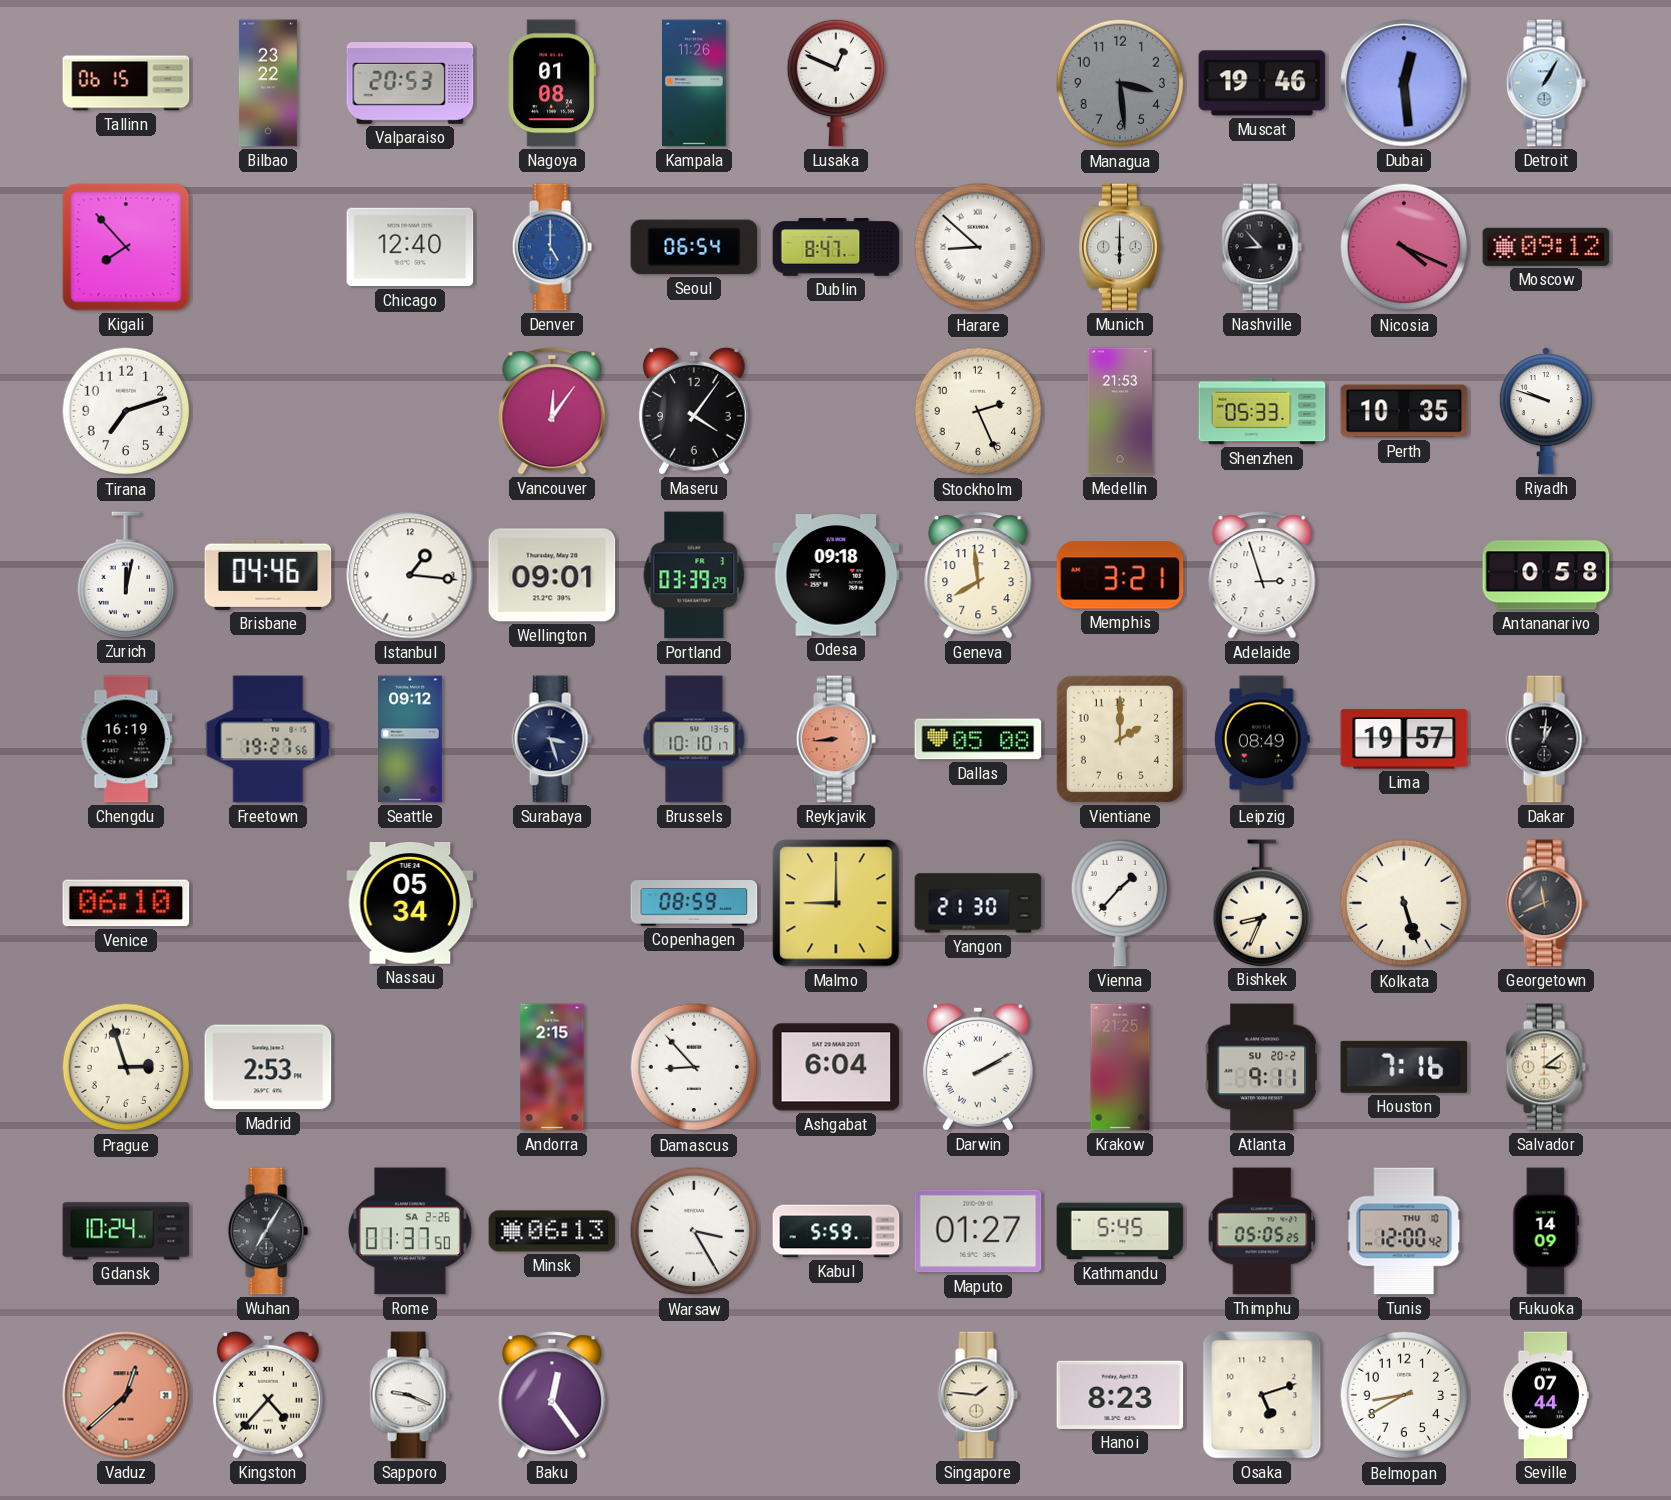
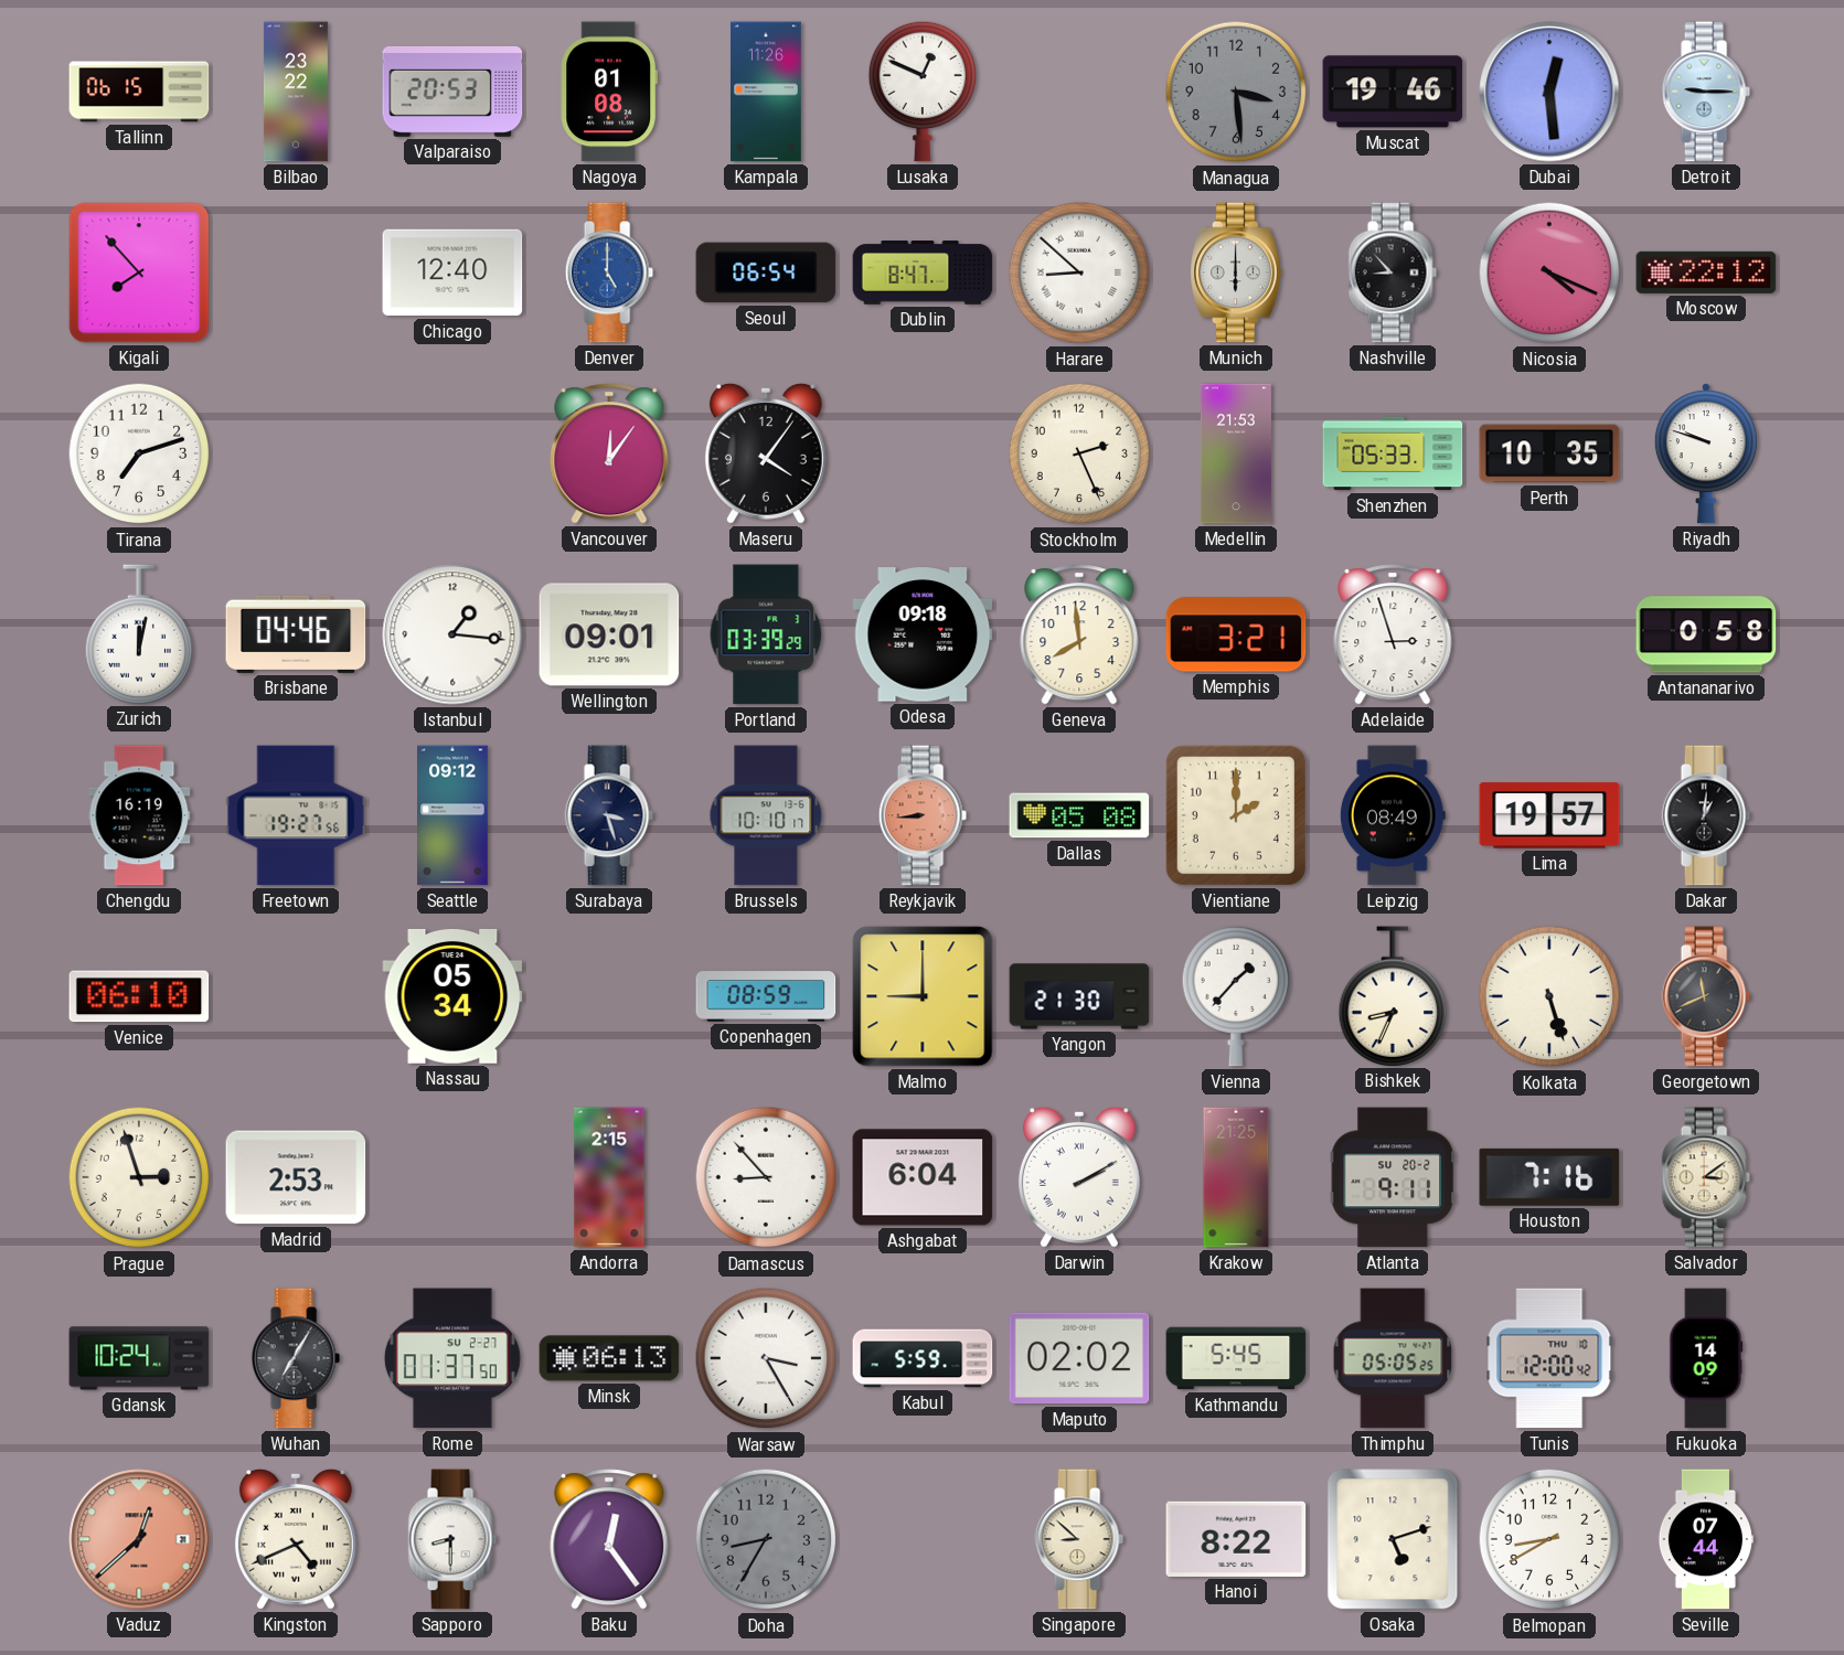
Detroit: 1:05 -> 9:15
Moscow: 09:12 -> 22:12
Rome date: SA 2-26 -> SU 2-27
Maputo: 01:27 -> 02:02
Kingston: 4:37 -> 4:41
Sapporo: 9:19 -> 8:30
Doha: none -> 8:35
Singapore: 1:46 -> 8:52
Hanoi: 8:23 -> 8:22
